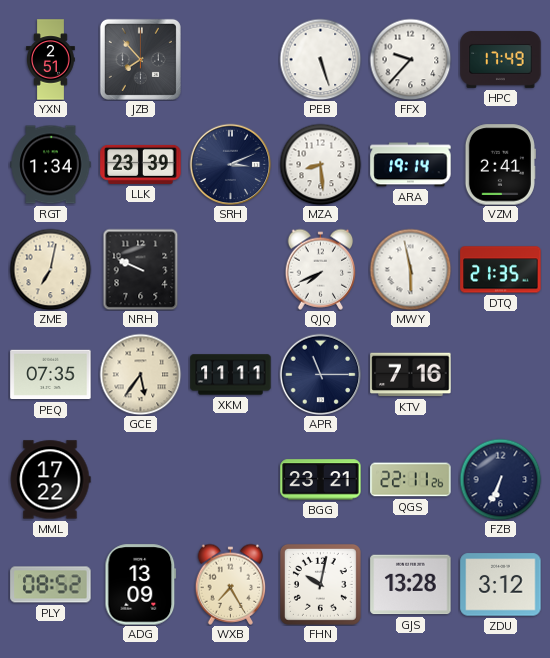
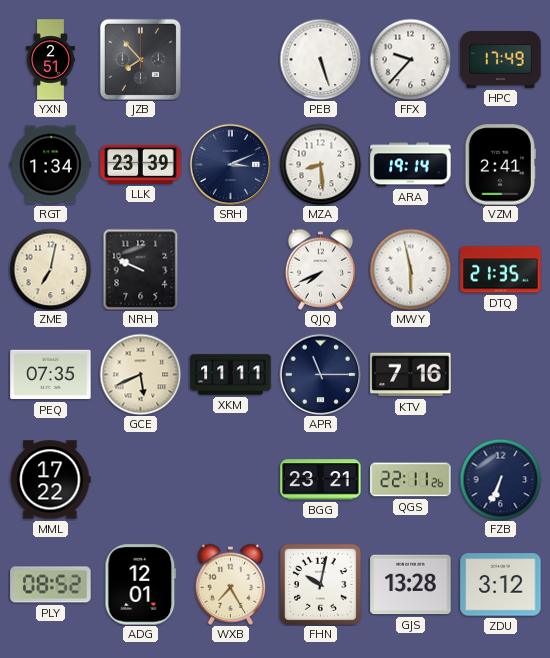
GCE: 5:36 -> 5:41
ADG: 13:09 -> 12:01
